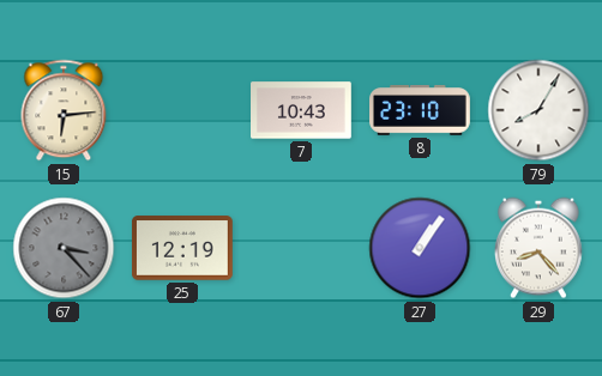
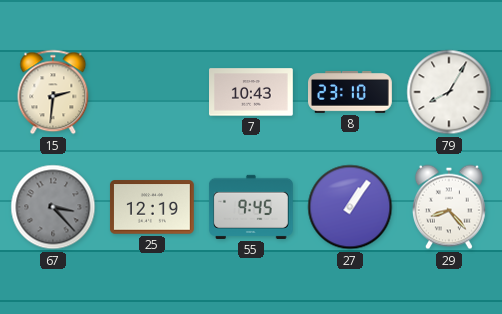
15: 6:14 -> 2:31
55: none -> 9:45
